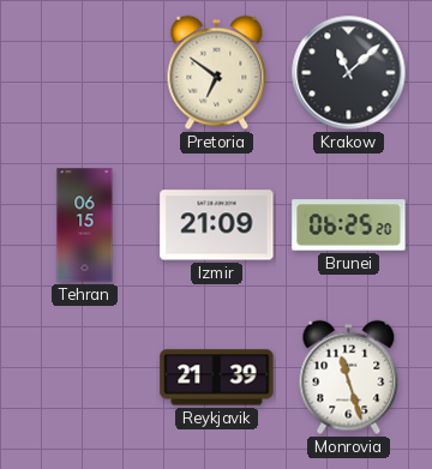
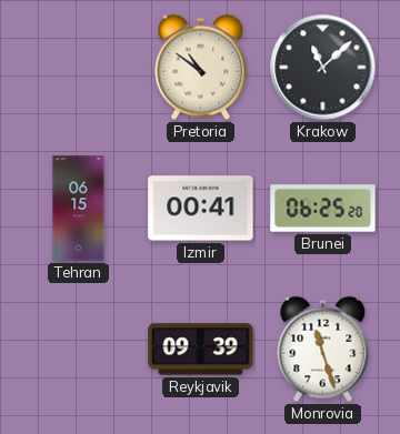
Pretoria: 6:51 -> 10:51
Izmir: 21:09 -> 00:41
Reykjavik: 21:39 -> 09:39
